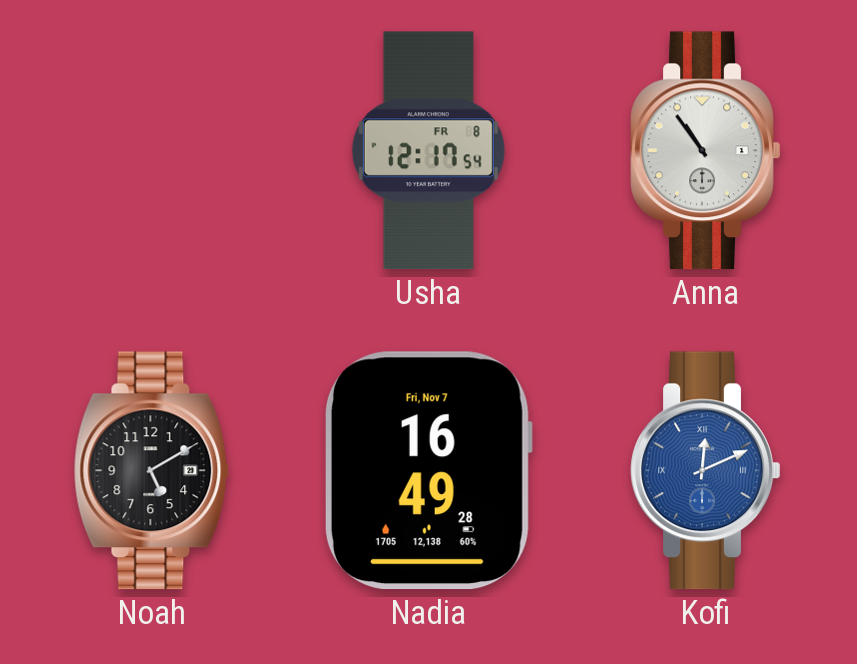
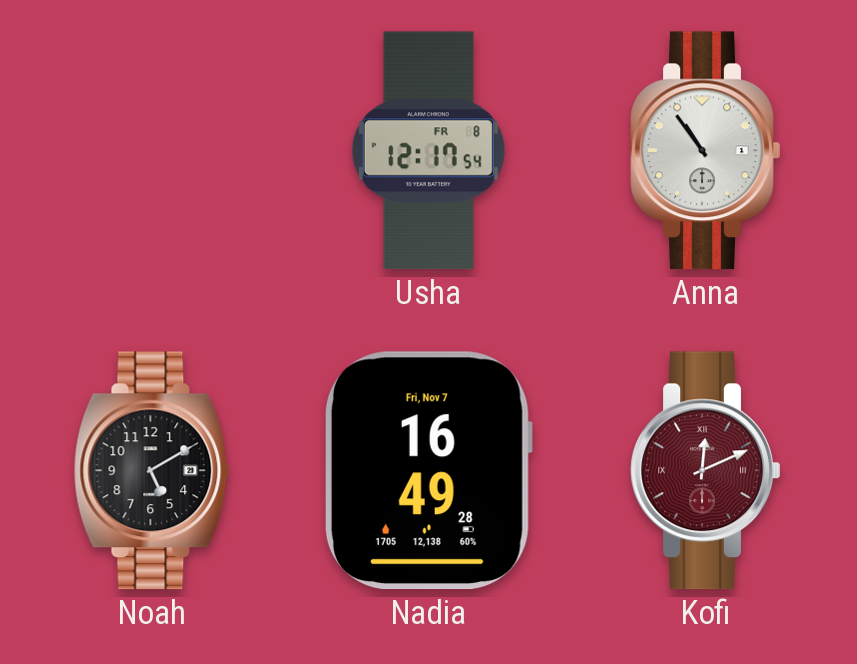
Kofi dial: blue -> burgundy
